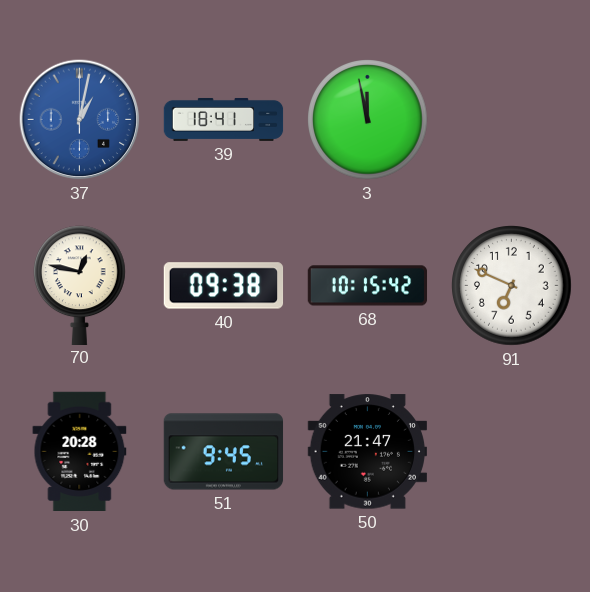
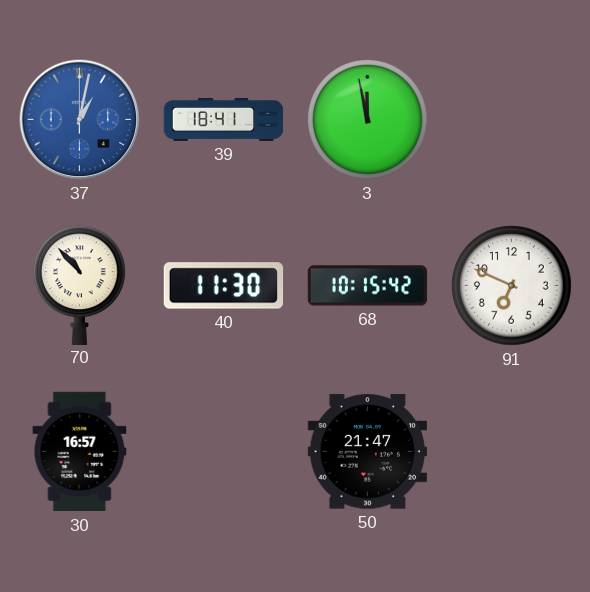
70: 12:47 -> 10:53
40: 09:38 -> 11:30
30: 20:28 -> 16:57
51: 9:45 -> none
